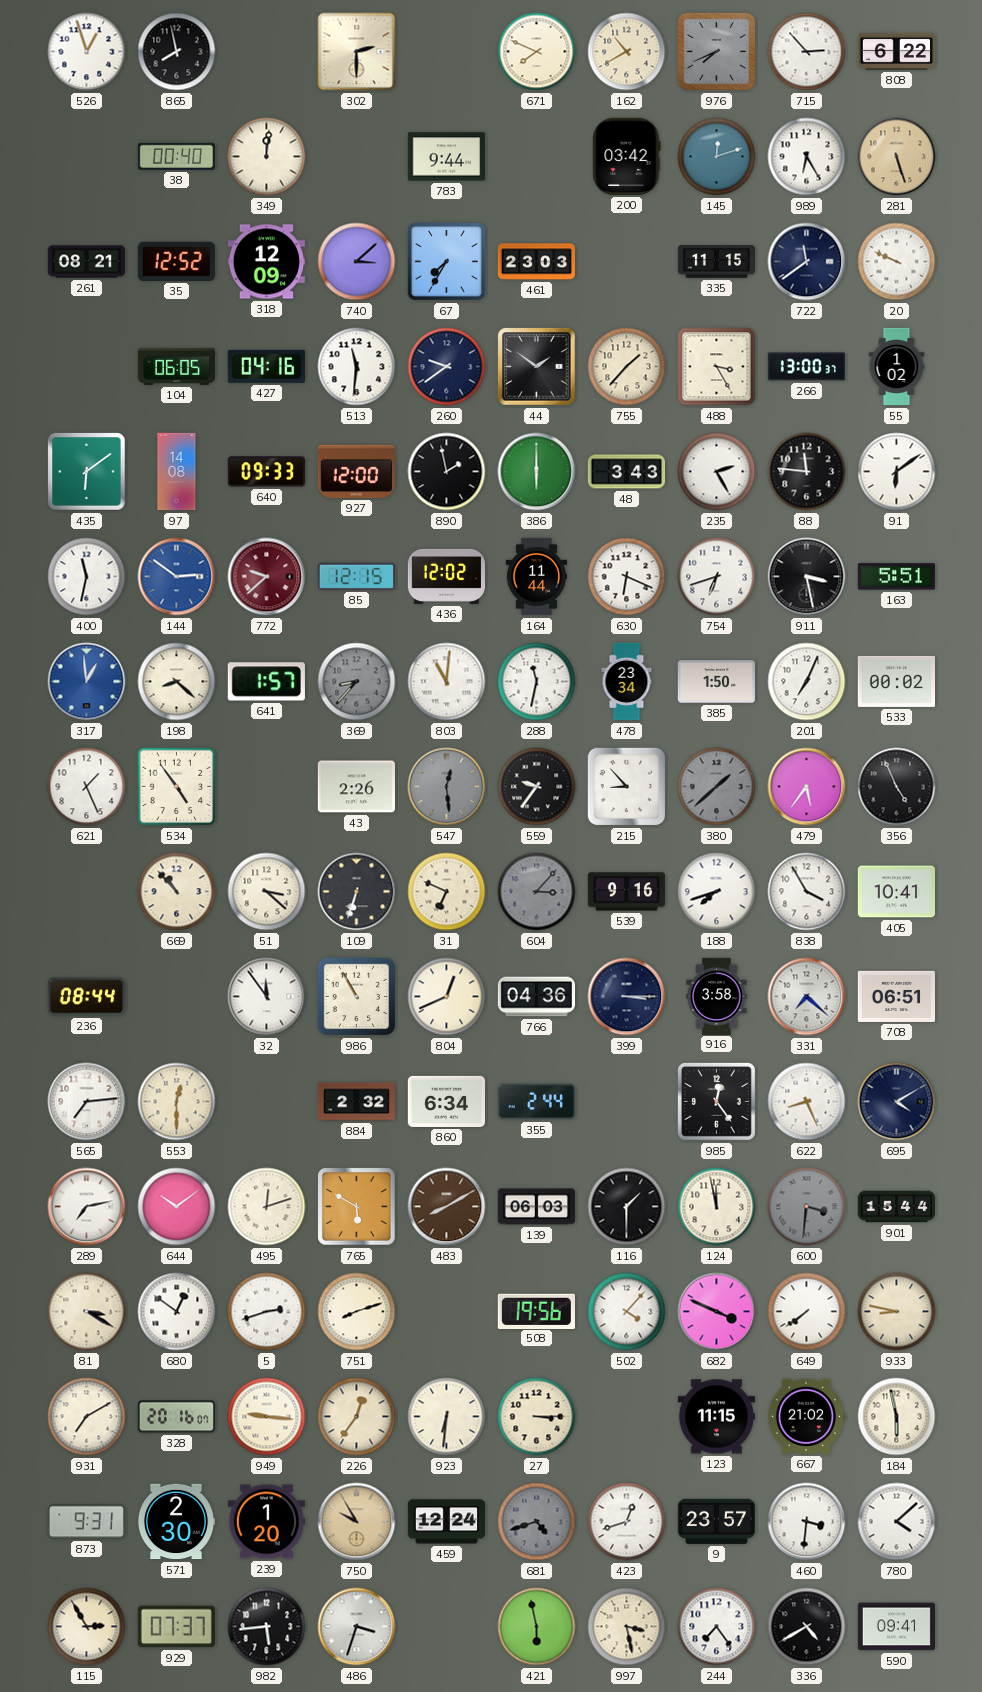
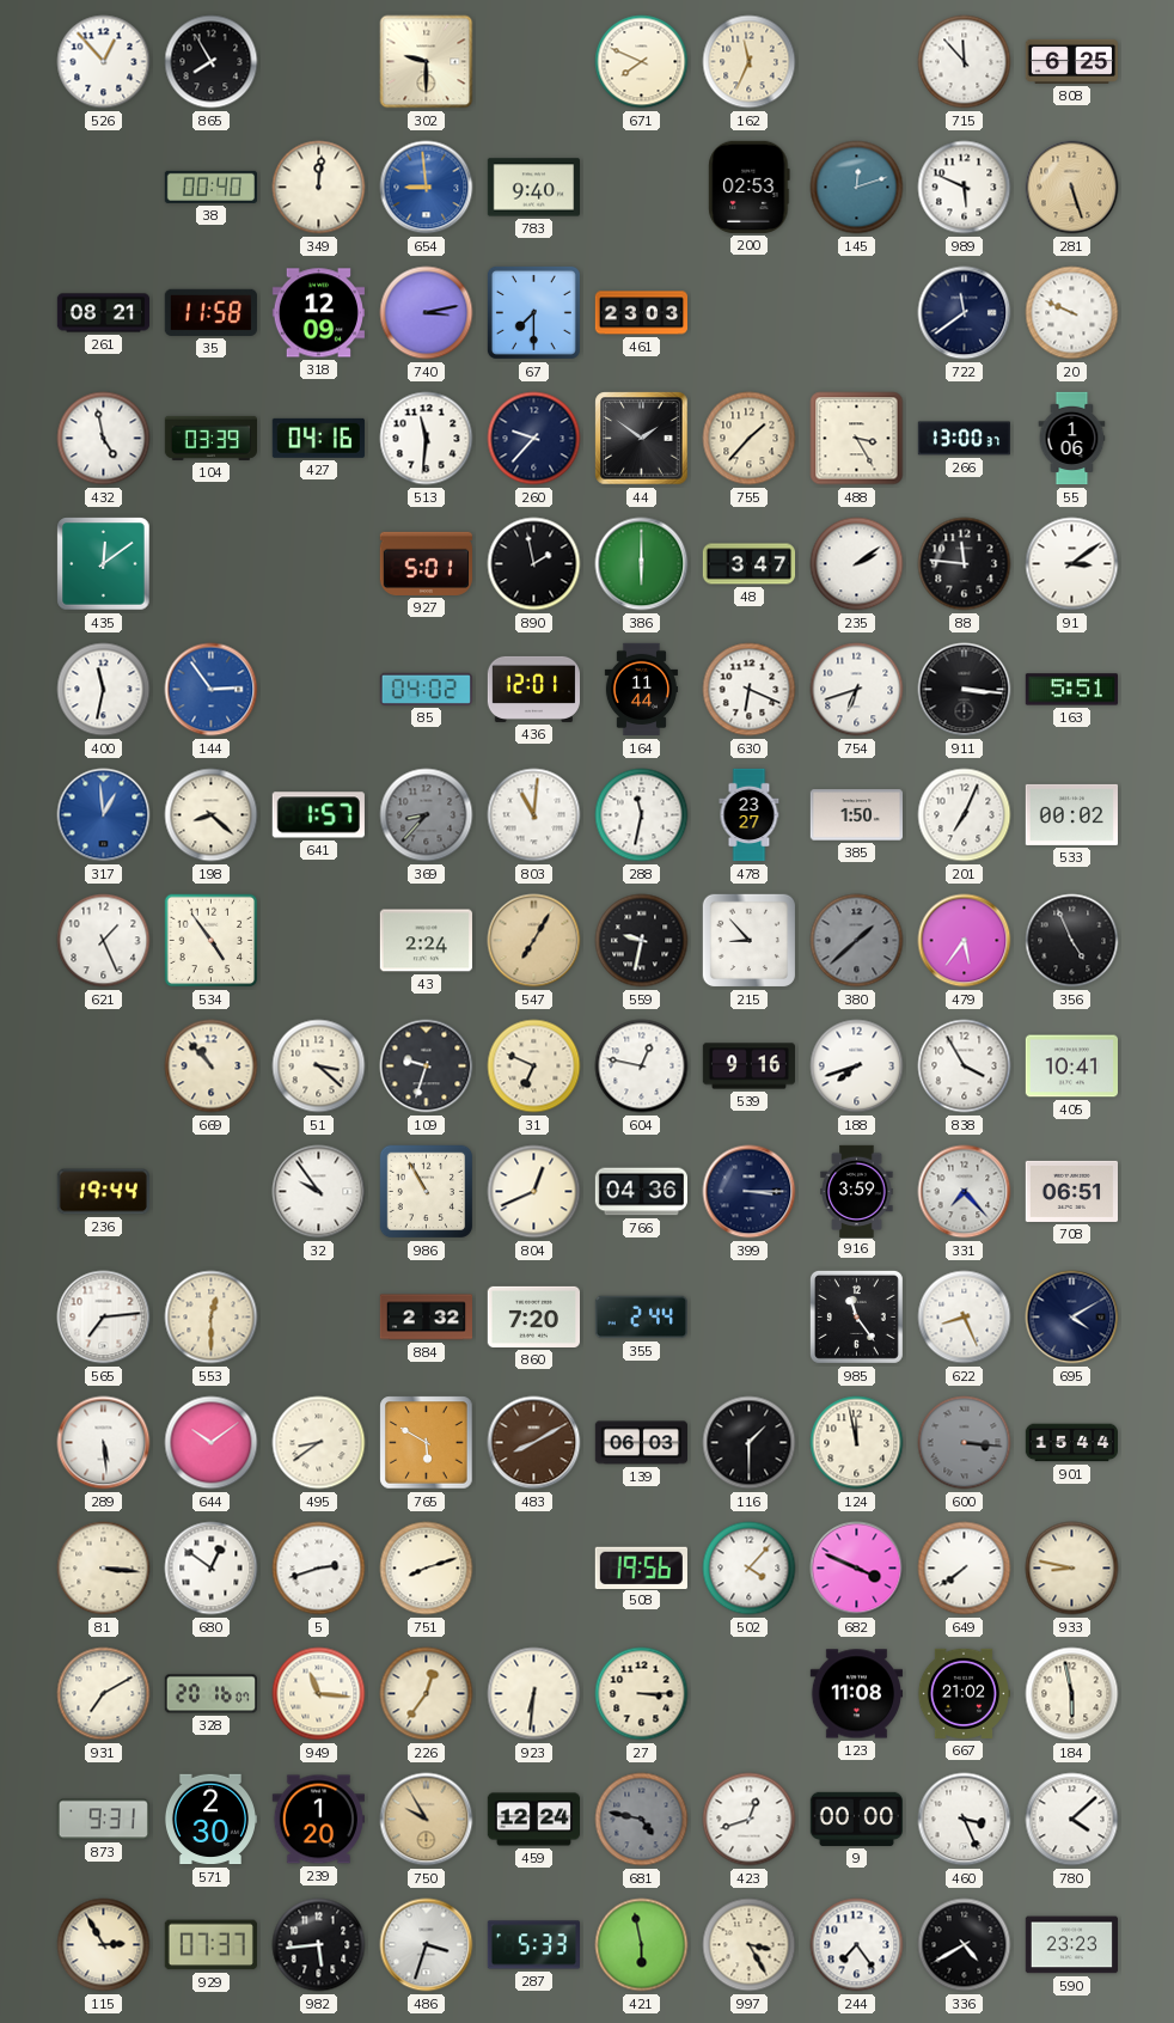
526: 12:57 -> 12:53
865: 7:58 -> 7:55
302: 2:30 -> 9:30
162: 10:40 -> 11:34
976: 7:41 -> none
715: 2:53 -> 11:53
808: 6:22 -> 6:25
654: none -> 8:59
783: 9:44 -> 9:40
200: 03:42 -> 02:53
989: 6:25 -> 5:49
35: 12:52 -> 11:58
740: 3:08 -> 3:13
67: 7:35 -> 7:30
335: 11:15 -> none
432: none -> 4:58
104: 06:05 -> 03:39
260: 9:39 -> 9:37
55: 1:02 -> 1:06
435: 6:09 -> 12:09
97: 14:08 -> none
640: 09:33 -> none
927: 12:00 -> 5:01
48: 3:43 -> 3:47
235: 2:25 -> 2:09
91: 6:09 -> 3:09
144: 2:51 -> 2:54
772: 9:38 -> none
85: 12:15 -> 04:02
436: 12:02 -> 12:01
911: 3:28 -> 3:16
478: 23:34 -> 23:27
43: 2:26 -> 2:24
547: 12:29 -> 7:05
547 dial: grey -> champagne
559: 9:36 -> 9:32
109: 6:33 -> 9:33
604: 3:07 -> 12:47
604 dial: grey -> white
236: 08:44 -> 19:44
32: 11:54 -> 9:54
916: 3:58 -> 3:59
331: 7:22 -> 7:23
860: 6:34 -> 7:20
985: 12:24 -> 11:24
289: 7:13 -> 5:29
495: 12:12 -> 8:39
600: 3:31 -> 3:16
81: 3:20 -> 3:16
949: 9:16 -> 11:16
123: 11:15 -> 11:08
681: 4:42 -> 4:47
9: 23:57 -> 00:00
460: 3:31 -> 3:26
287: none -> 5:33
997: 3:28 -> 3:25
590: 09:41 -> 23:23
